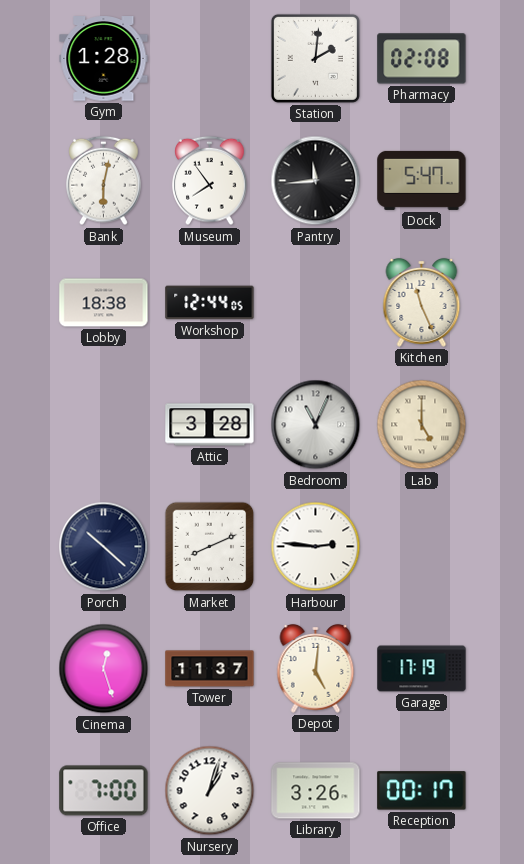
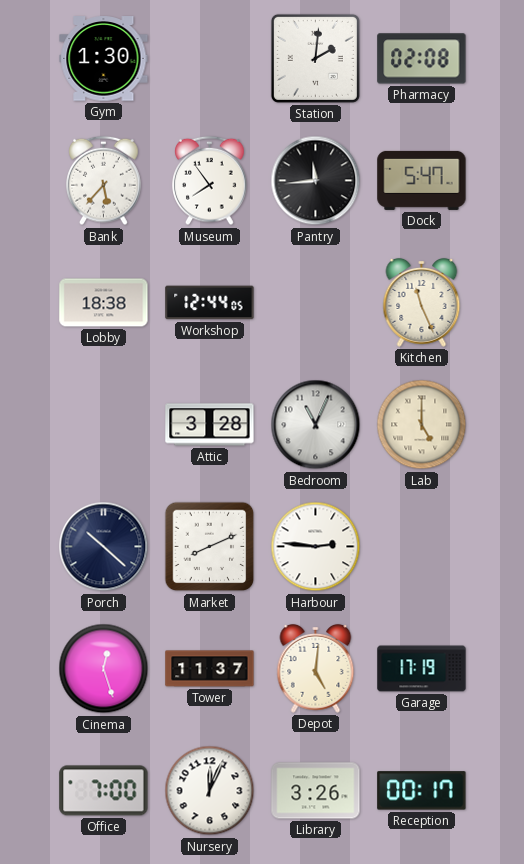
Gym: 1:28 -> 1:30
Bank: 6:02 -> 5:37
Nursery: 1:03 -> 12:04
